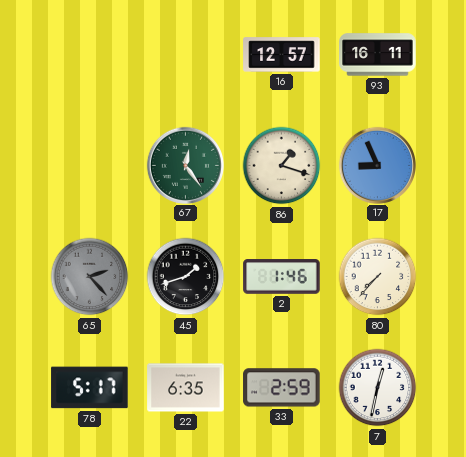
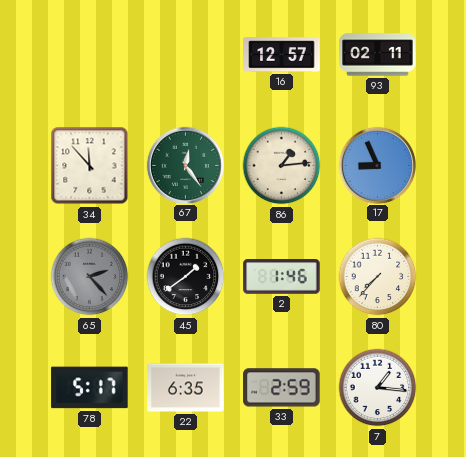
93: 16:11 -> 02:11
34: none -> 11:53
86: 1:18 -> 1:14
45: 1:42 -> 1:39
7: 12:32 -> 1:16
